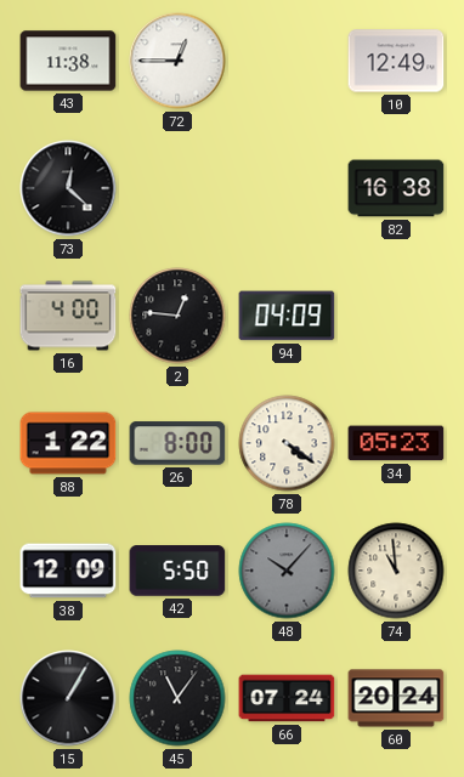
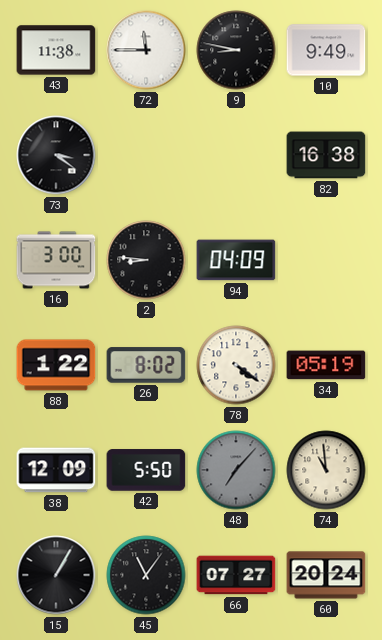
72: 12:45 -> 11:45
9: none -> 8:47
10: 12:49 -> 9:49
73: 12:22 -> 3:21
16: 4:00 -> 3:00
2: 12:46 -> 8:46
26: 8:00 -> 8:02
34: 05:23 -> 05:19
48: 10:07 -> 7:07
66: 07:24 -> 07:27
